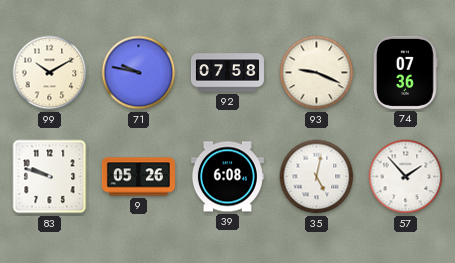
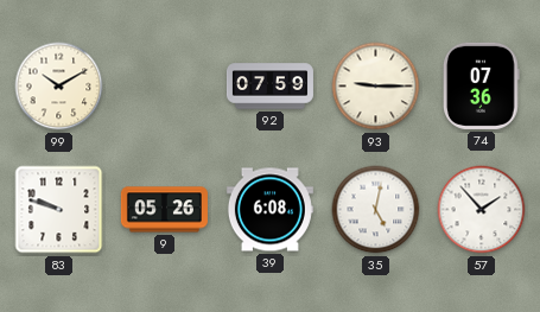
71: 9:47 -> none
92: 07:58 -> 07:59
93: 9:19 -> 9:15
